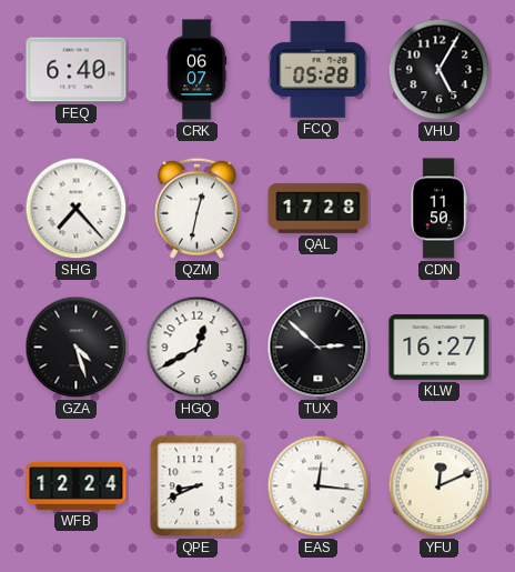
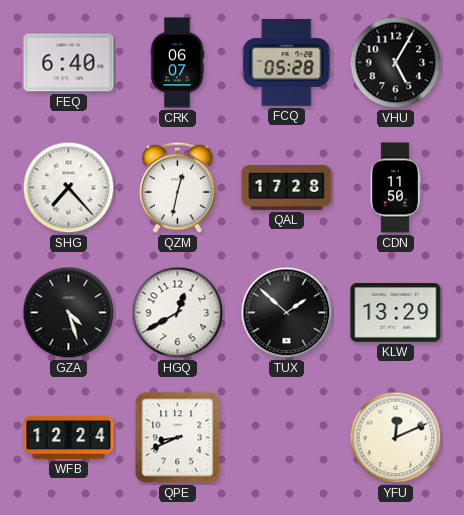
TUX: 2:52 -> 1:52
KLW: 16:27 -> 13:29
EAS: 12:16 -> none
